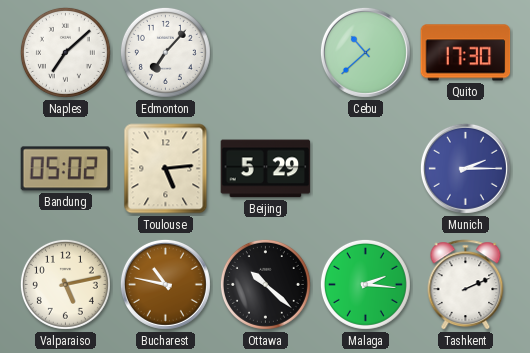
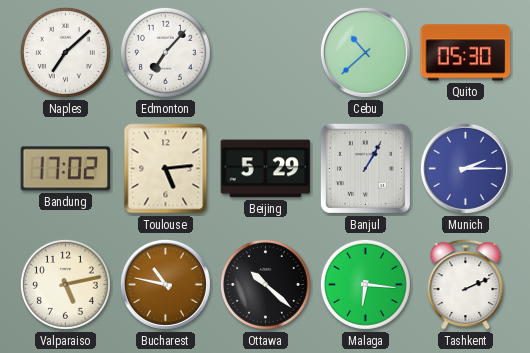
Quito: 17:30 -> 05:30
Bandung: 05:02 -> 17:02
Banjul: none -> 1:05
Malaga: 2:16 -> 6:16
